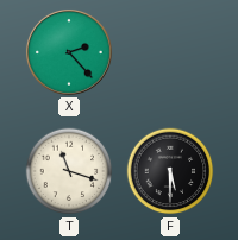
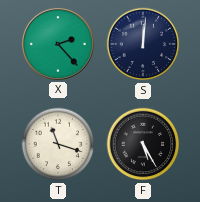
S: none -> 12:01
F: 5:30 -> 5:25
